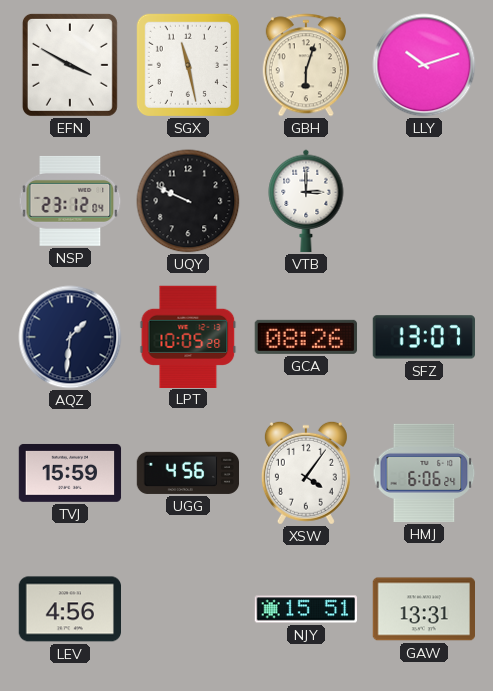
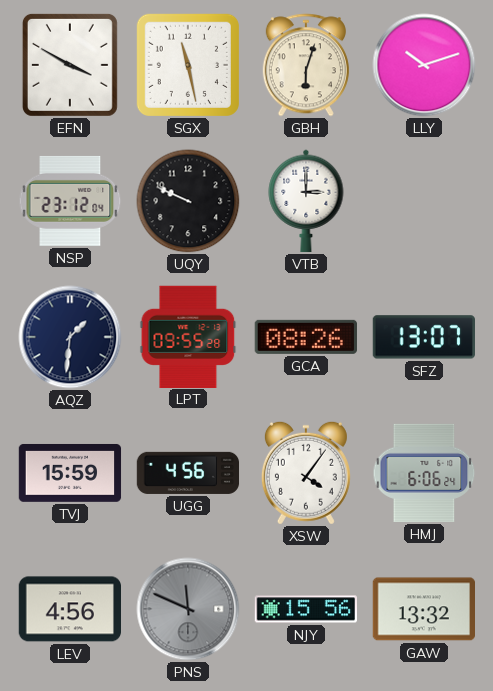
LPT: 10:05 -> 09:55
PNS: none -> 11:49
NJY: 15:51 -> 15:56
GAW: 13:31 -> 13:32
